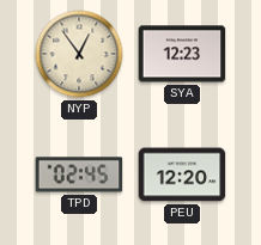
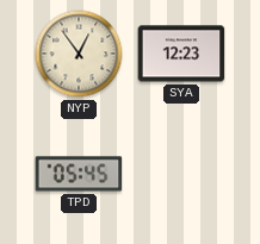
TPD: 02:45 -> 05:45
PEU: 12:20 -> none
